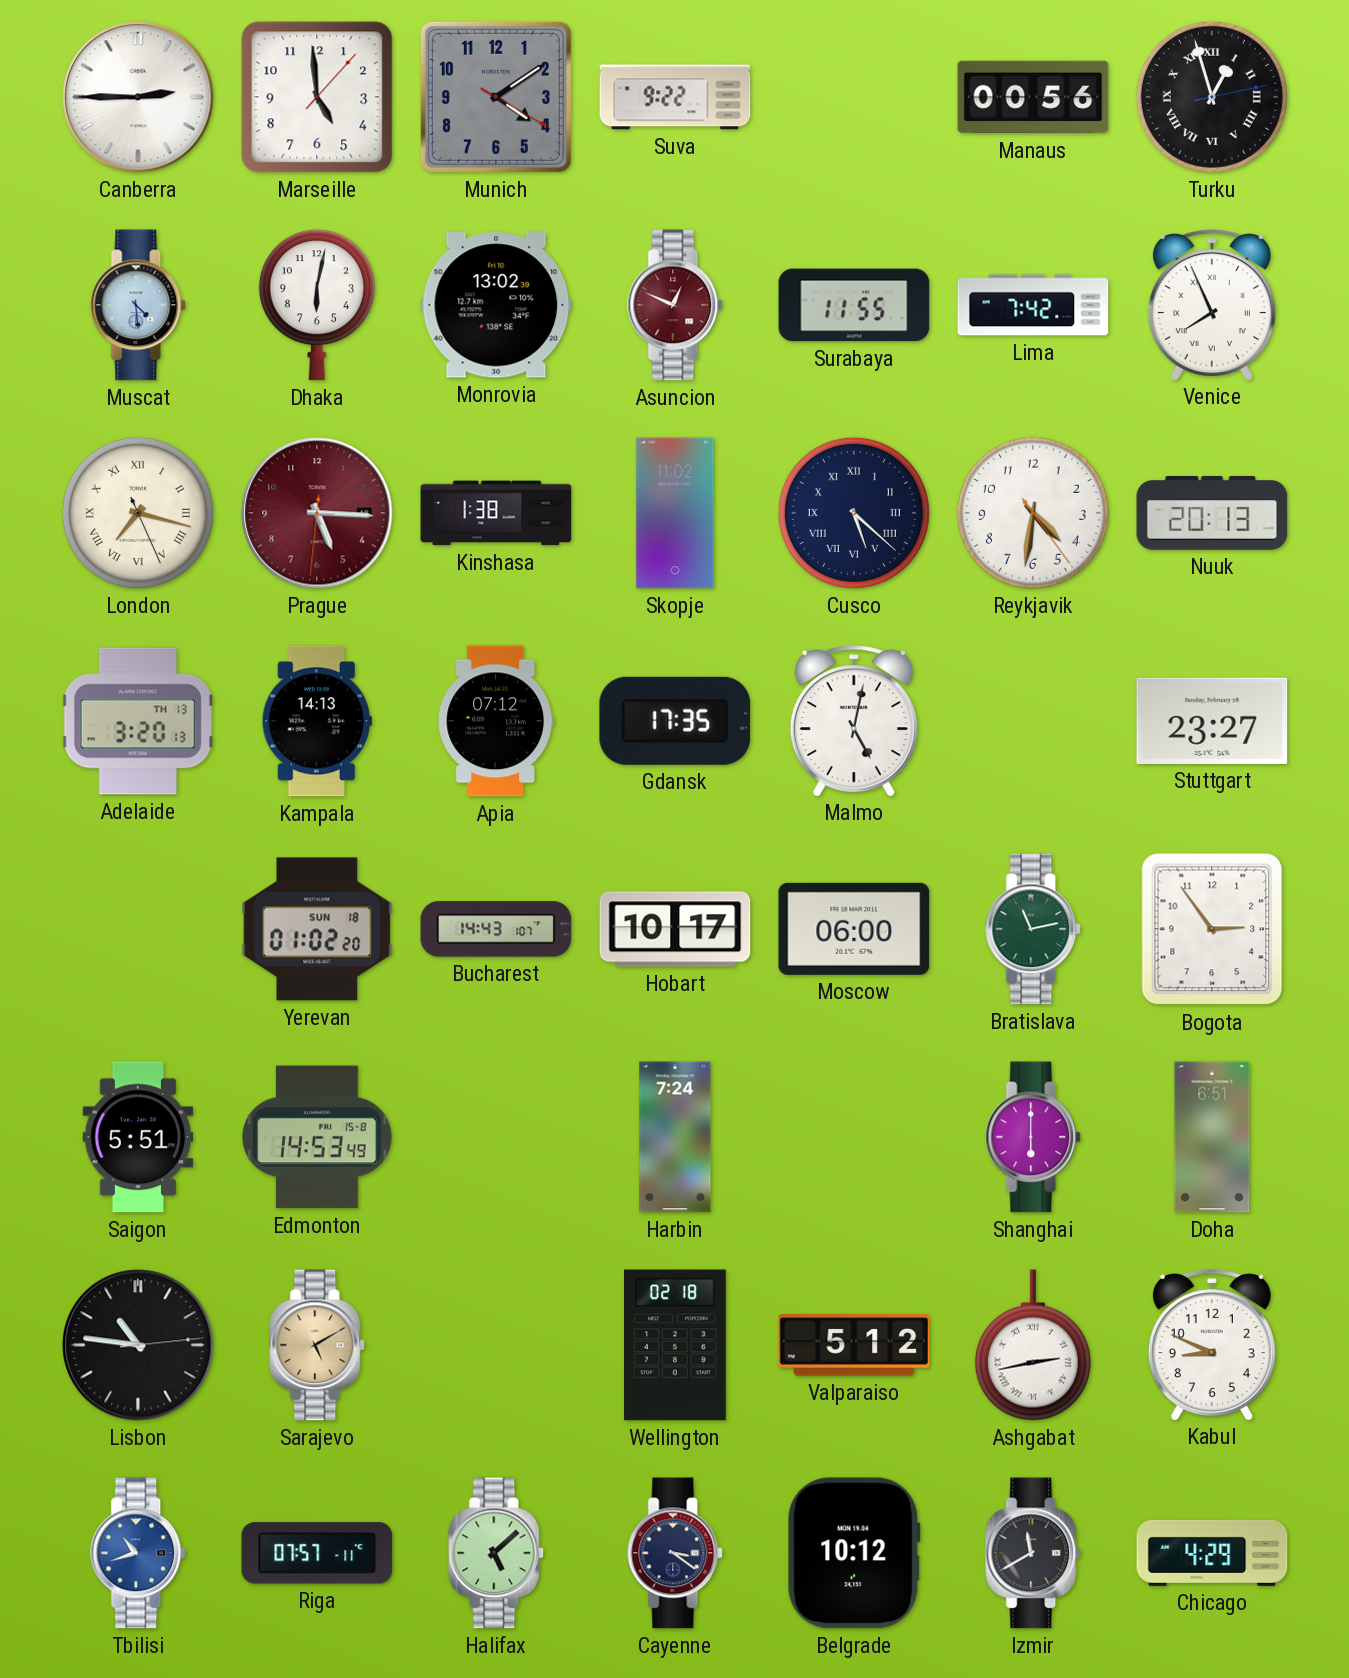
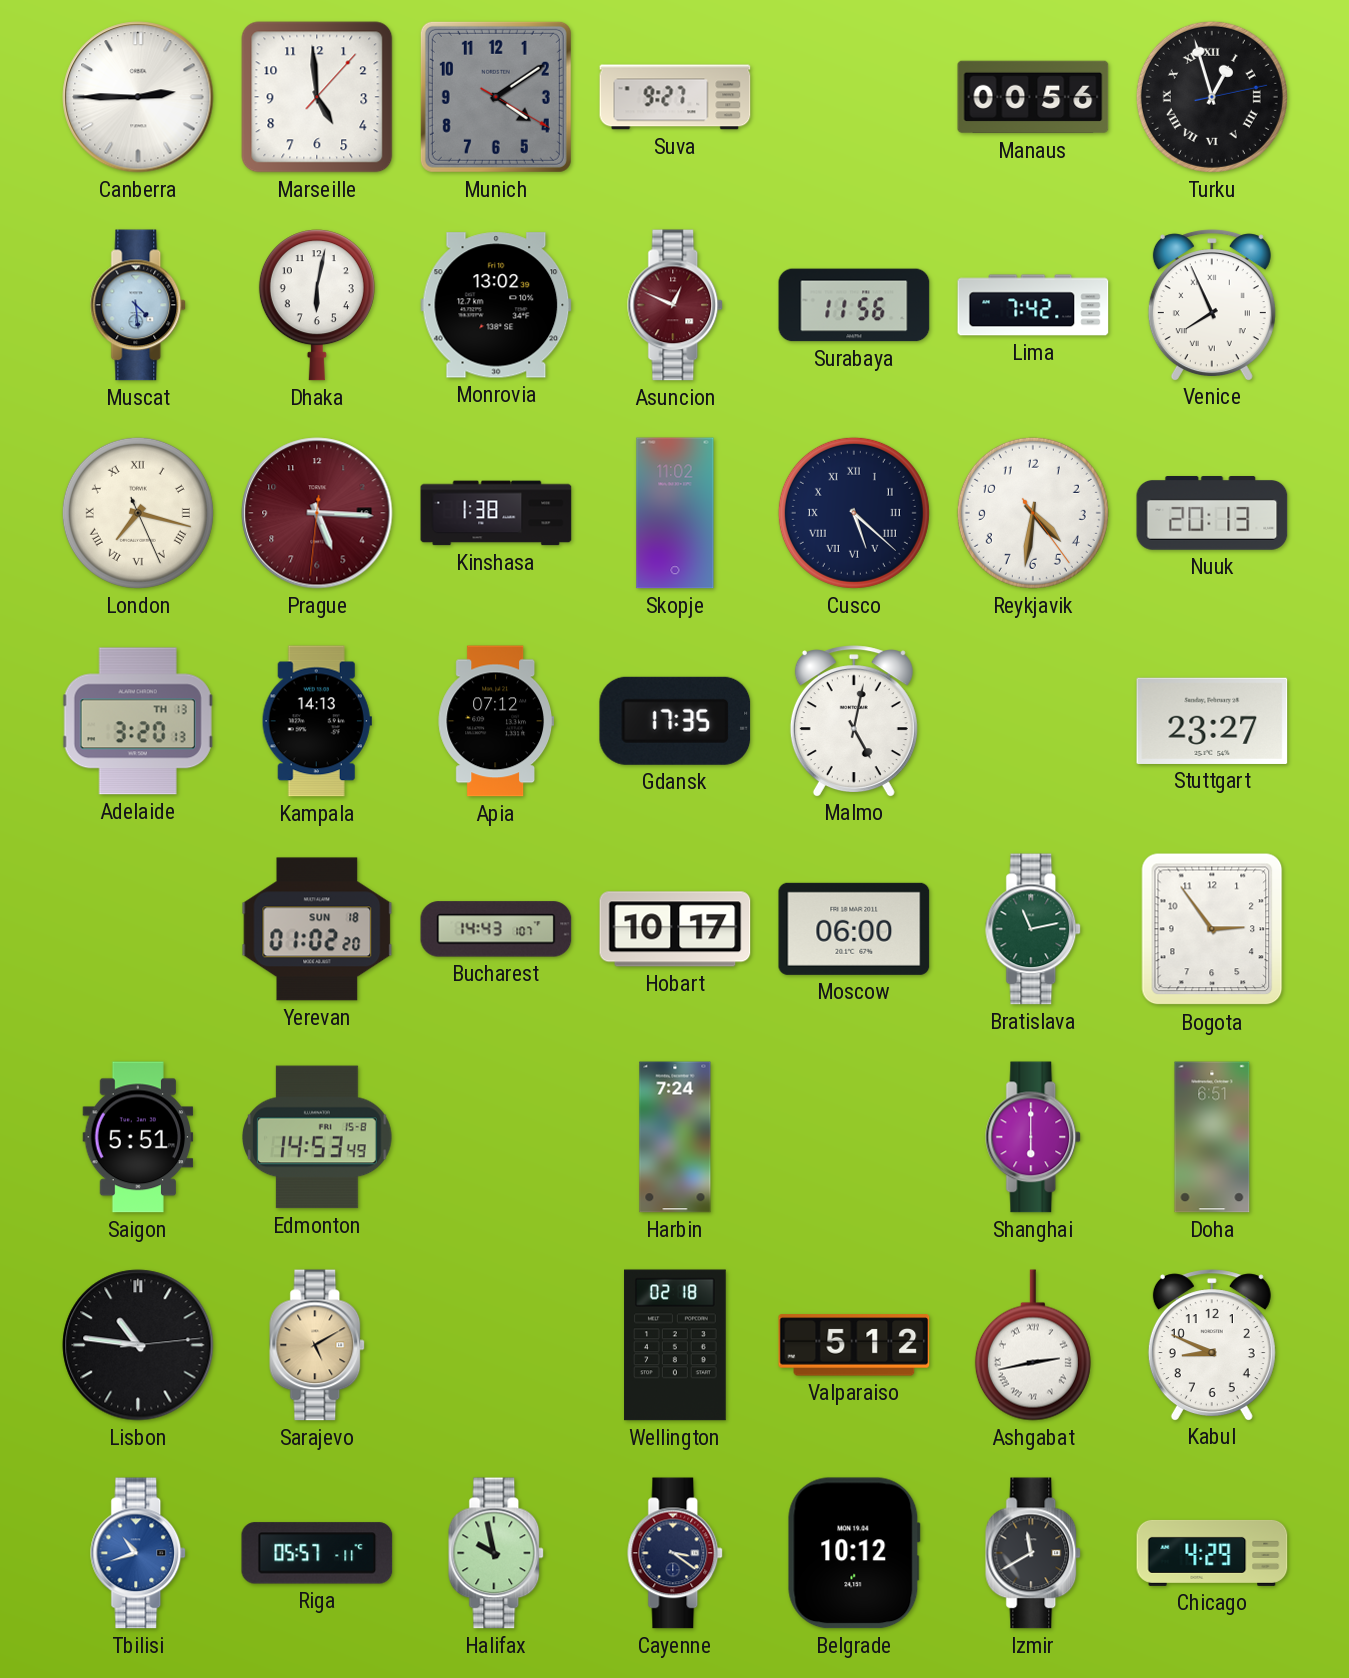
Suva: 9:22 -> 9:27
Surabaya: 11:55 -> 11:56
Riga: 07:57 -> 05:57
Halifax: 5:08 -> 9:58
